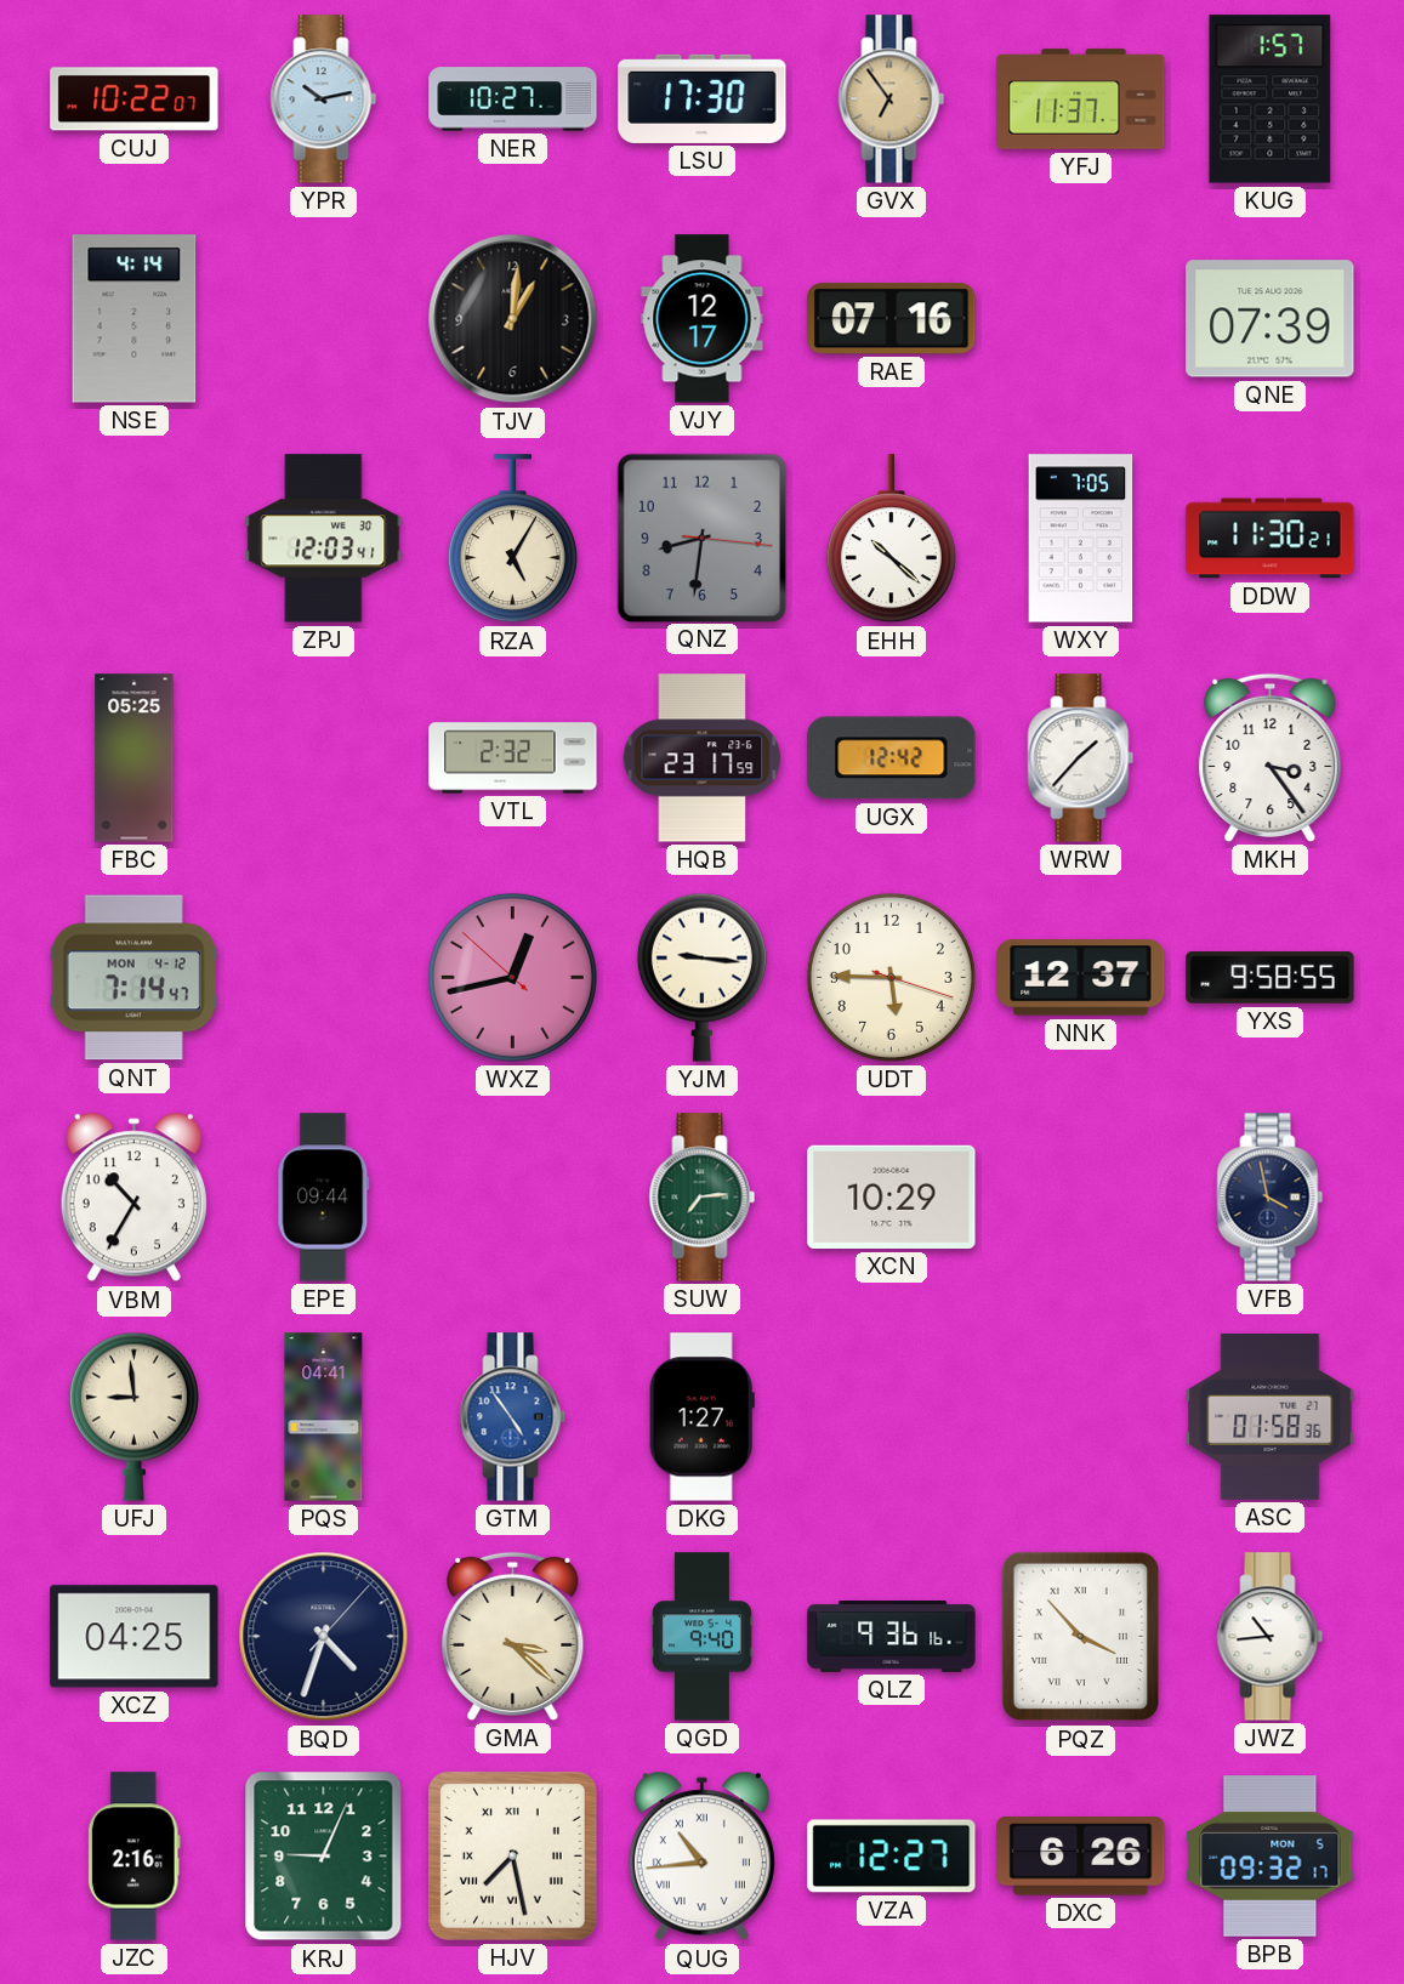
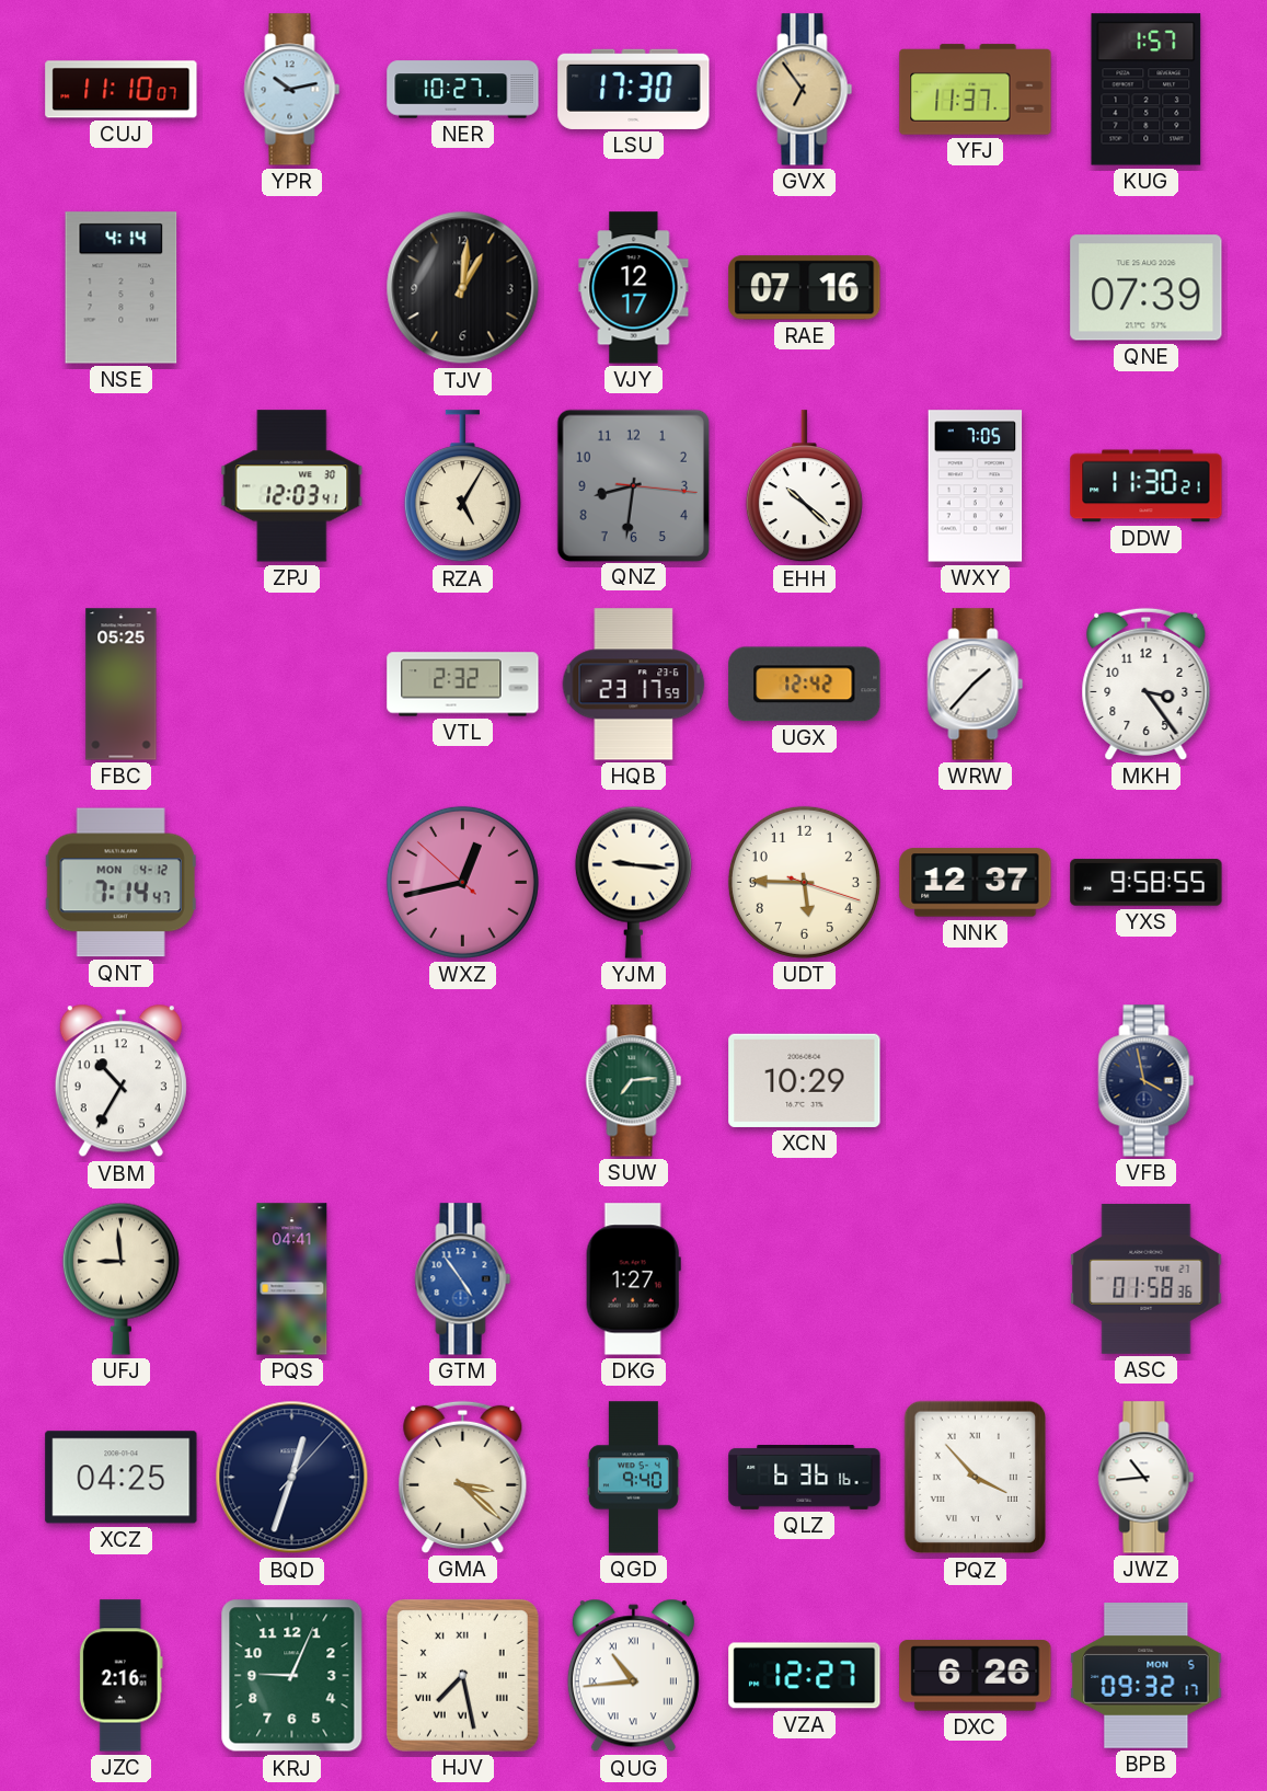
CUJ: 10:22 -> 11:10
EPE: 09:44 -> none
BQD: 4:33 -> 12:33
QLZ: 9:36 -> 6:36
